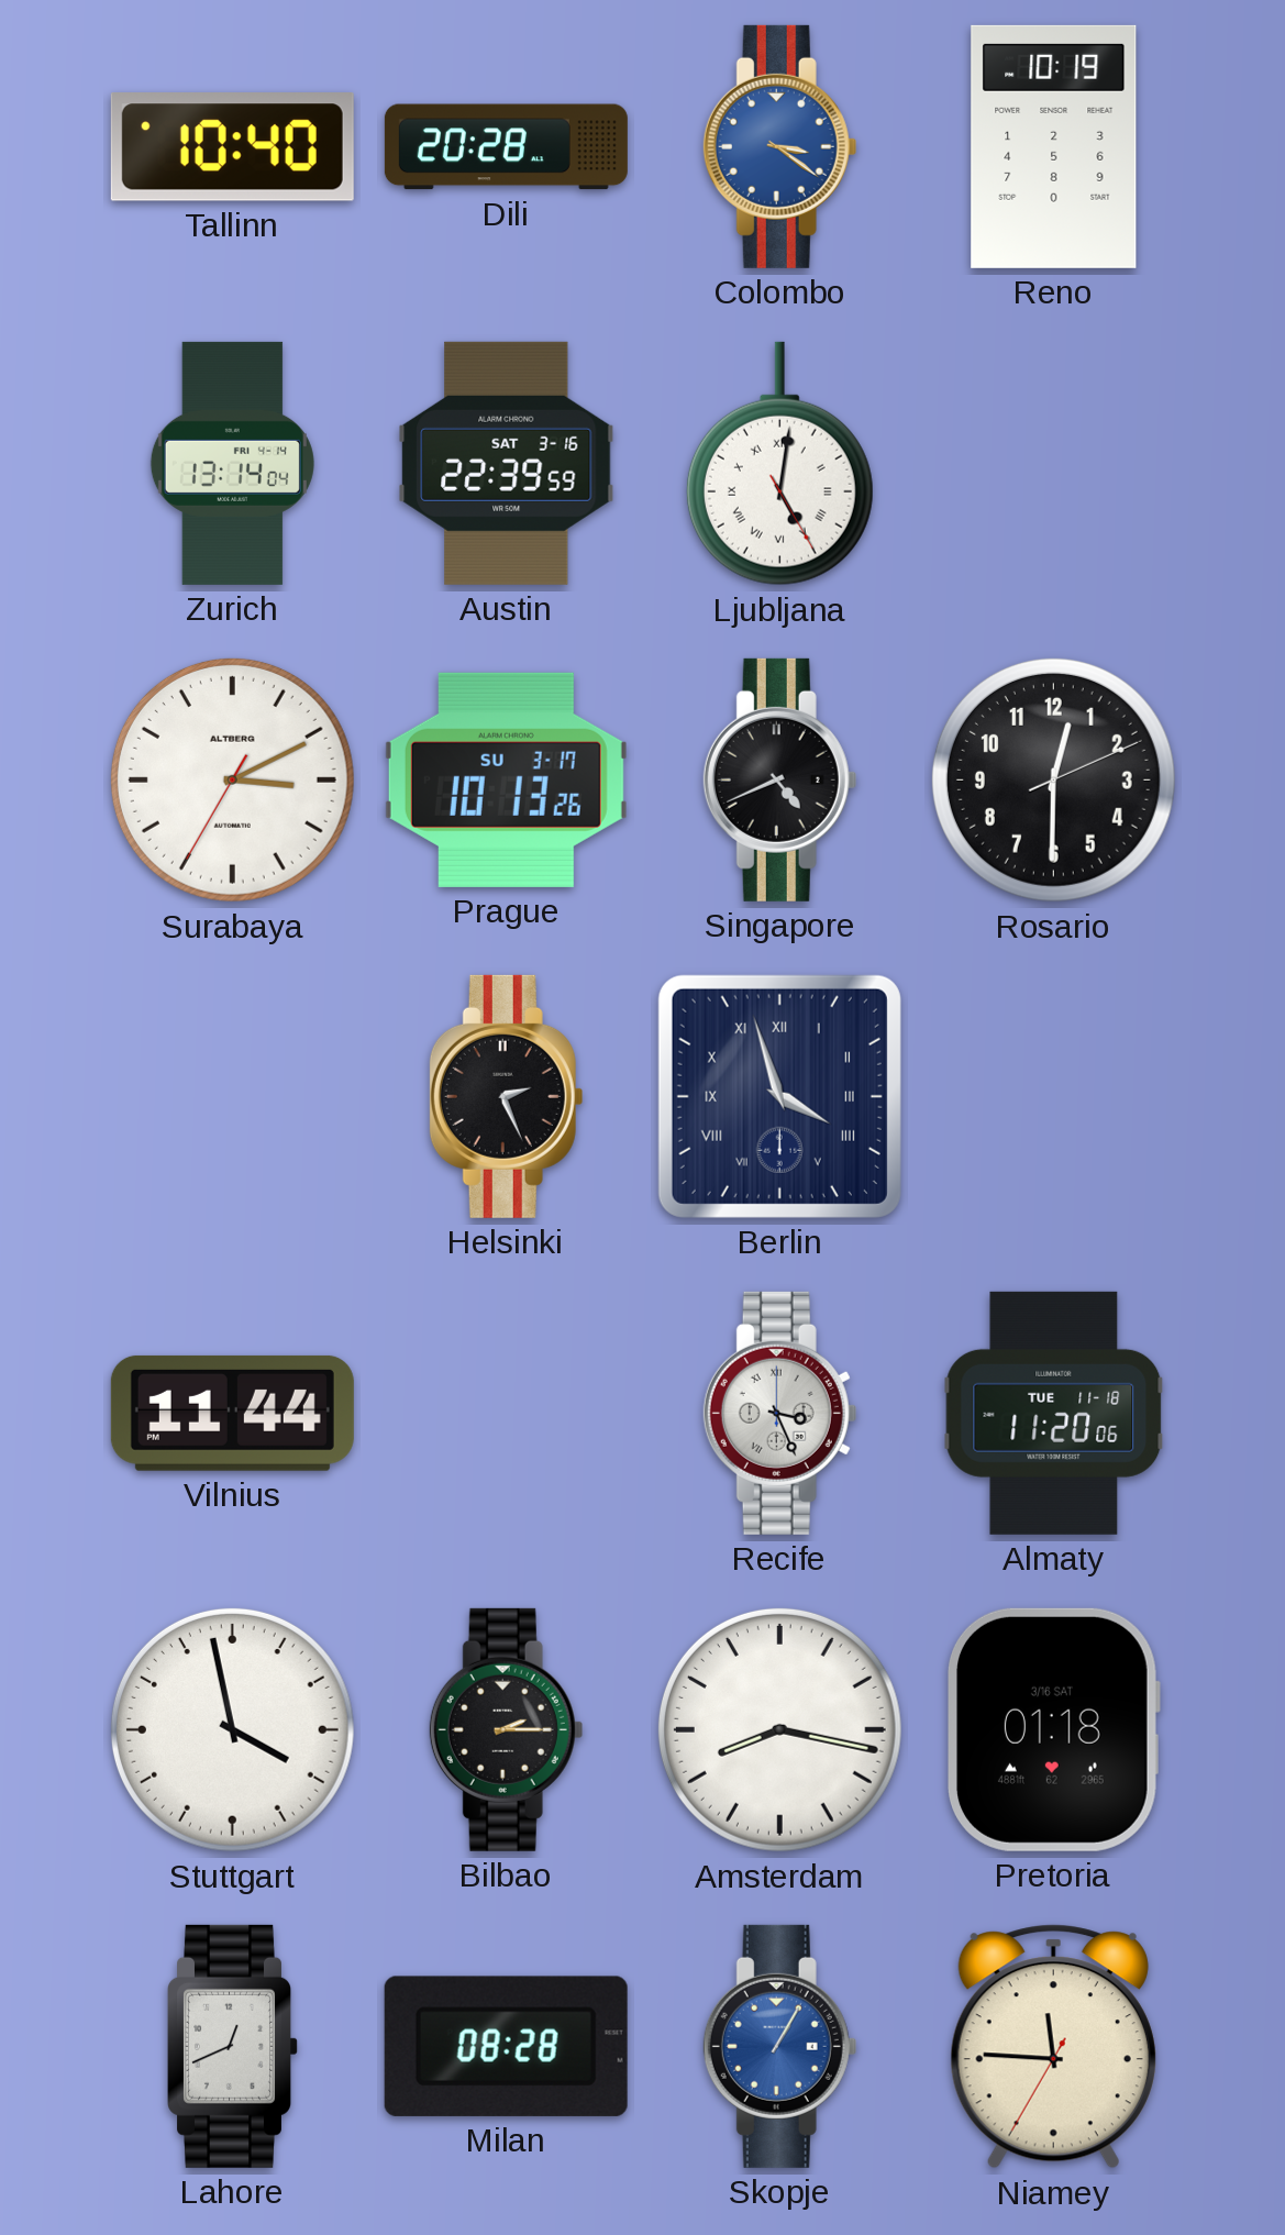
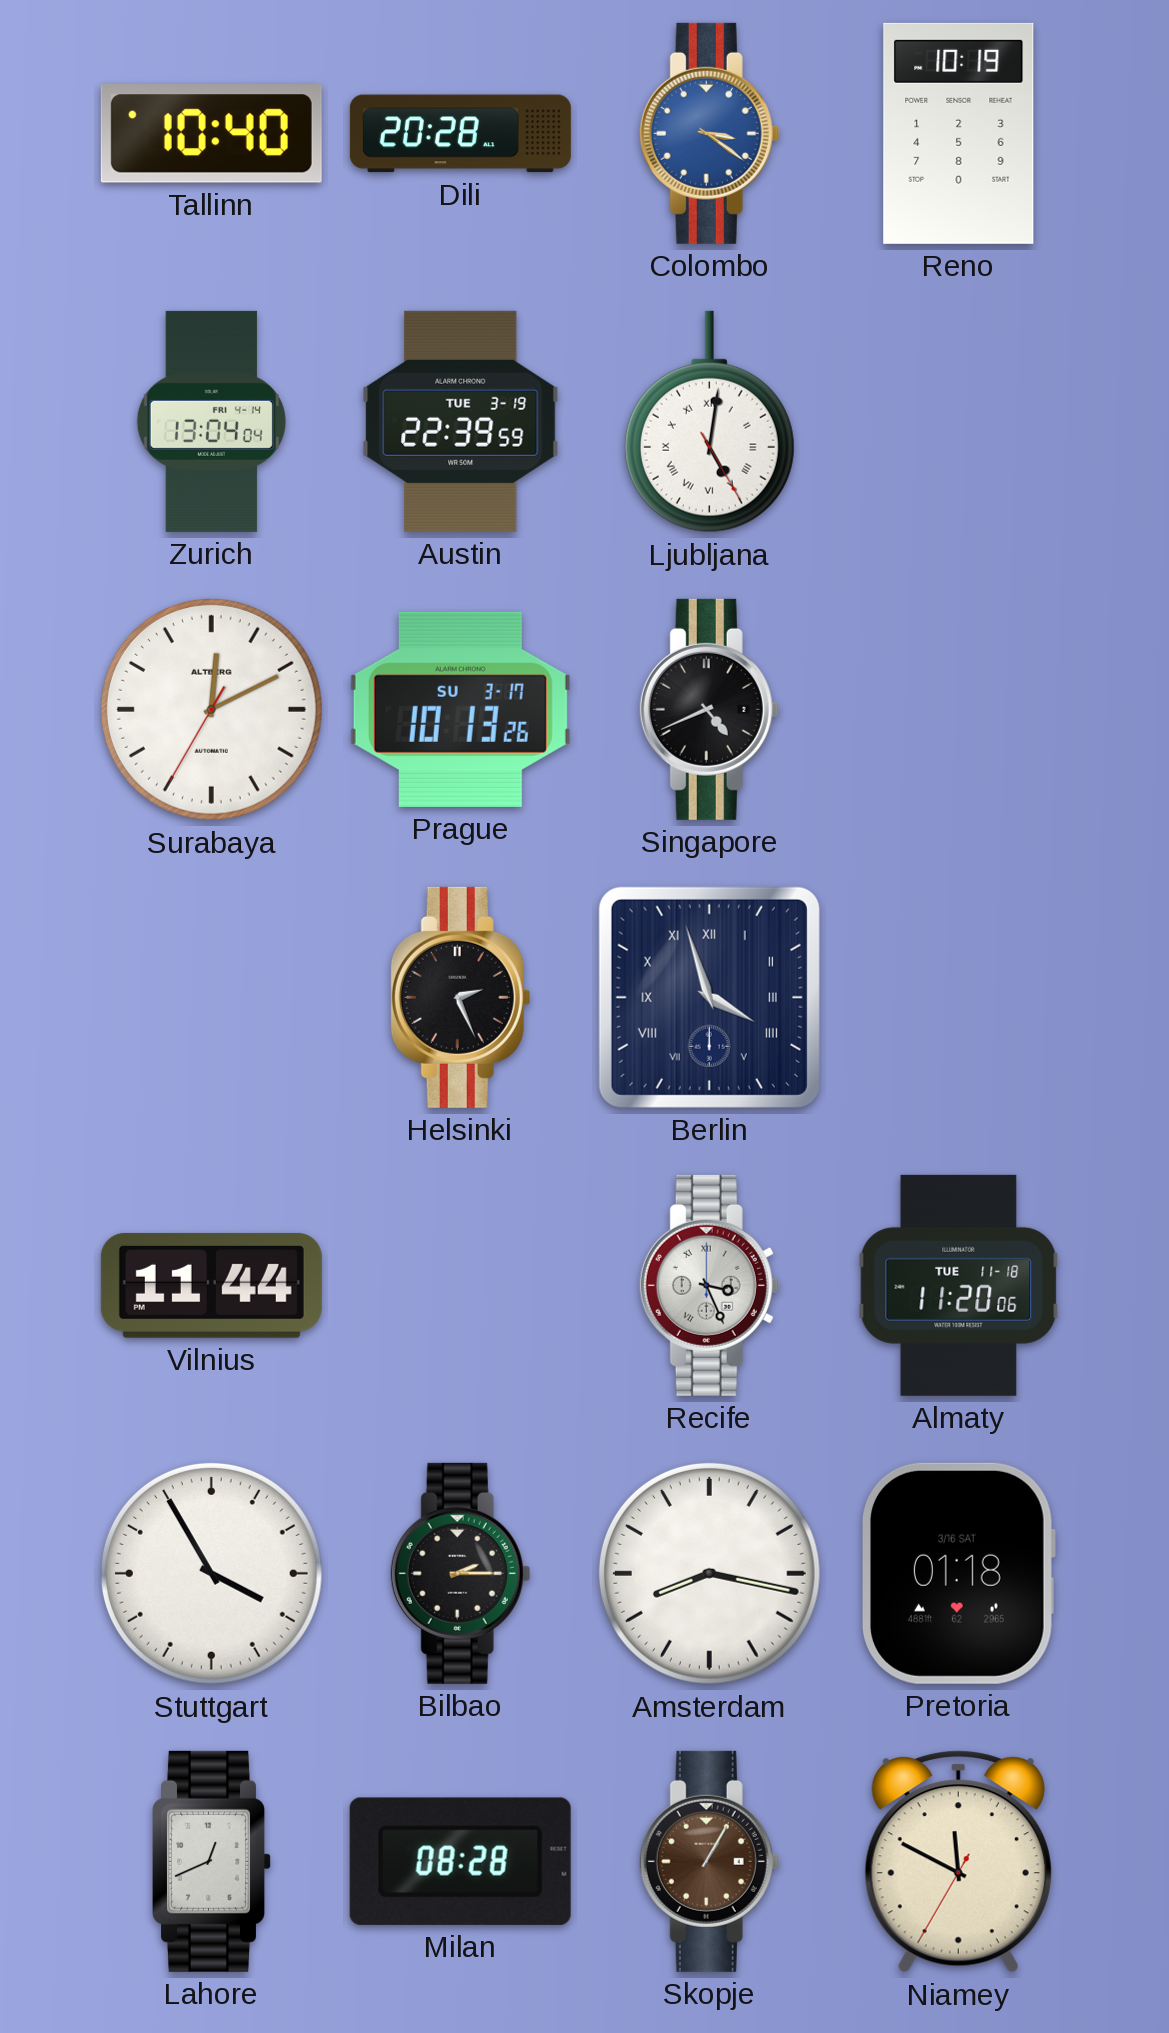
Zurich: 13:14 -> 13:04
Austin date: SAT 3-16 -> TUE 3-19
Surabaya: 3:10 -> 12:10
Rosario: 12:30 -> none
Stuttgart: 3:58 -> 3:55
Skopje dial: blue -> brown
Niamey: 11:45 -> 11:49
